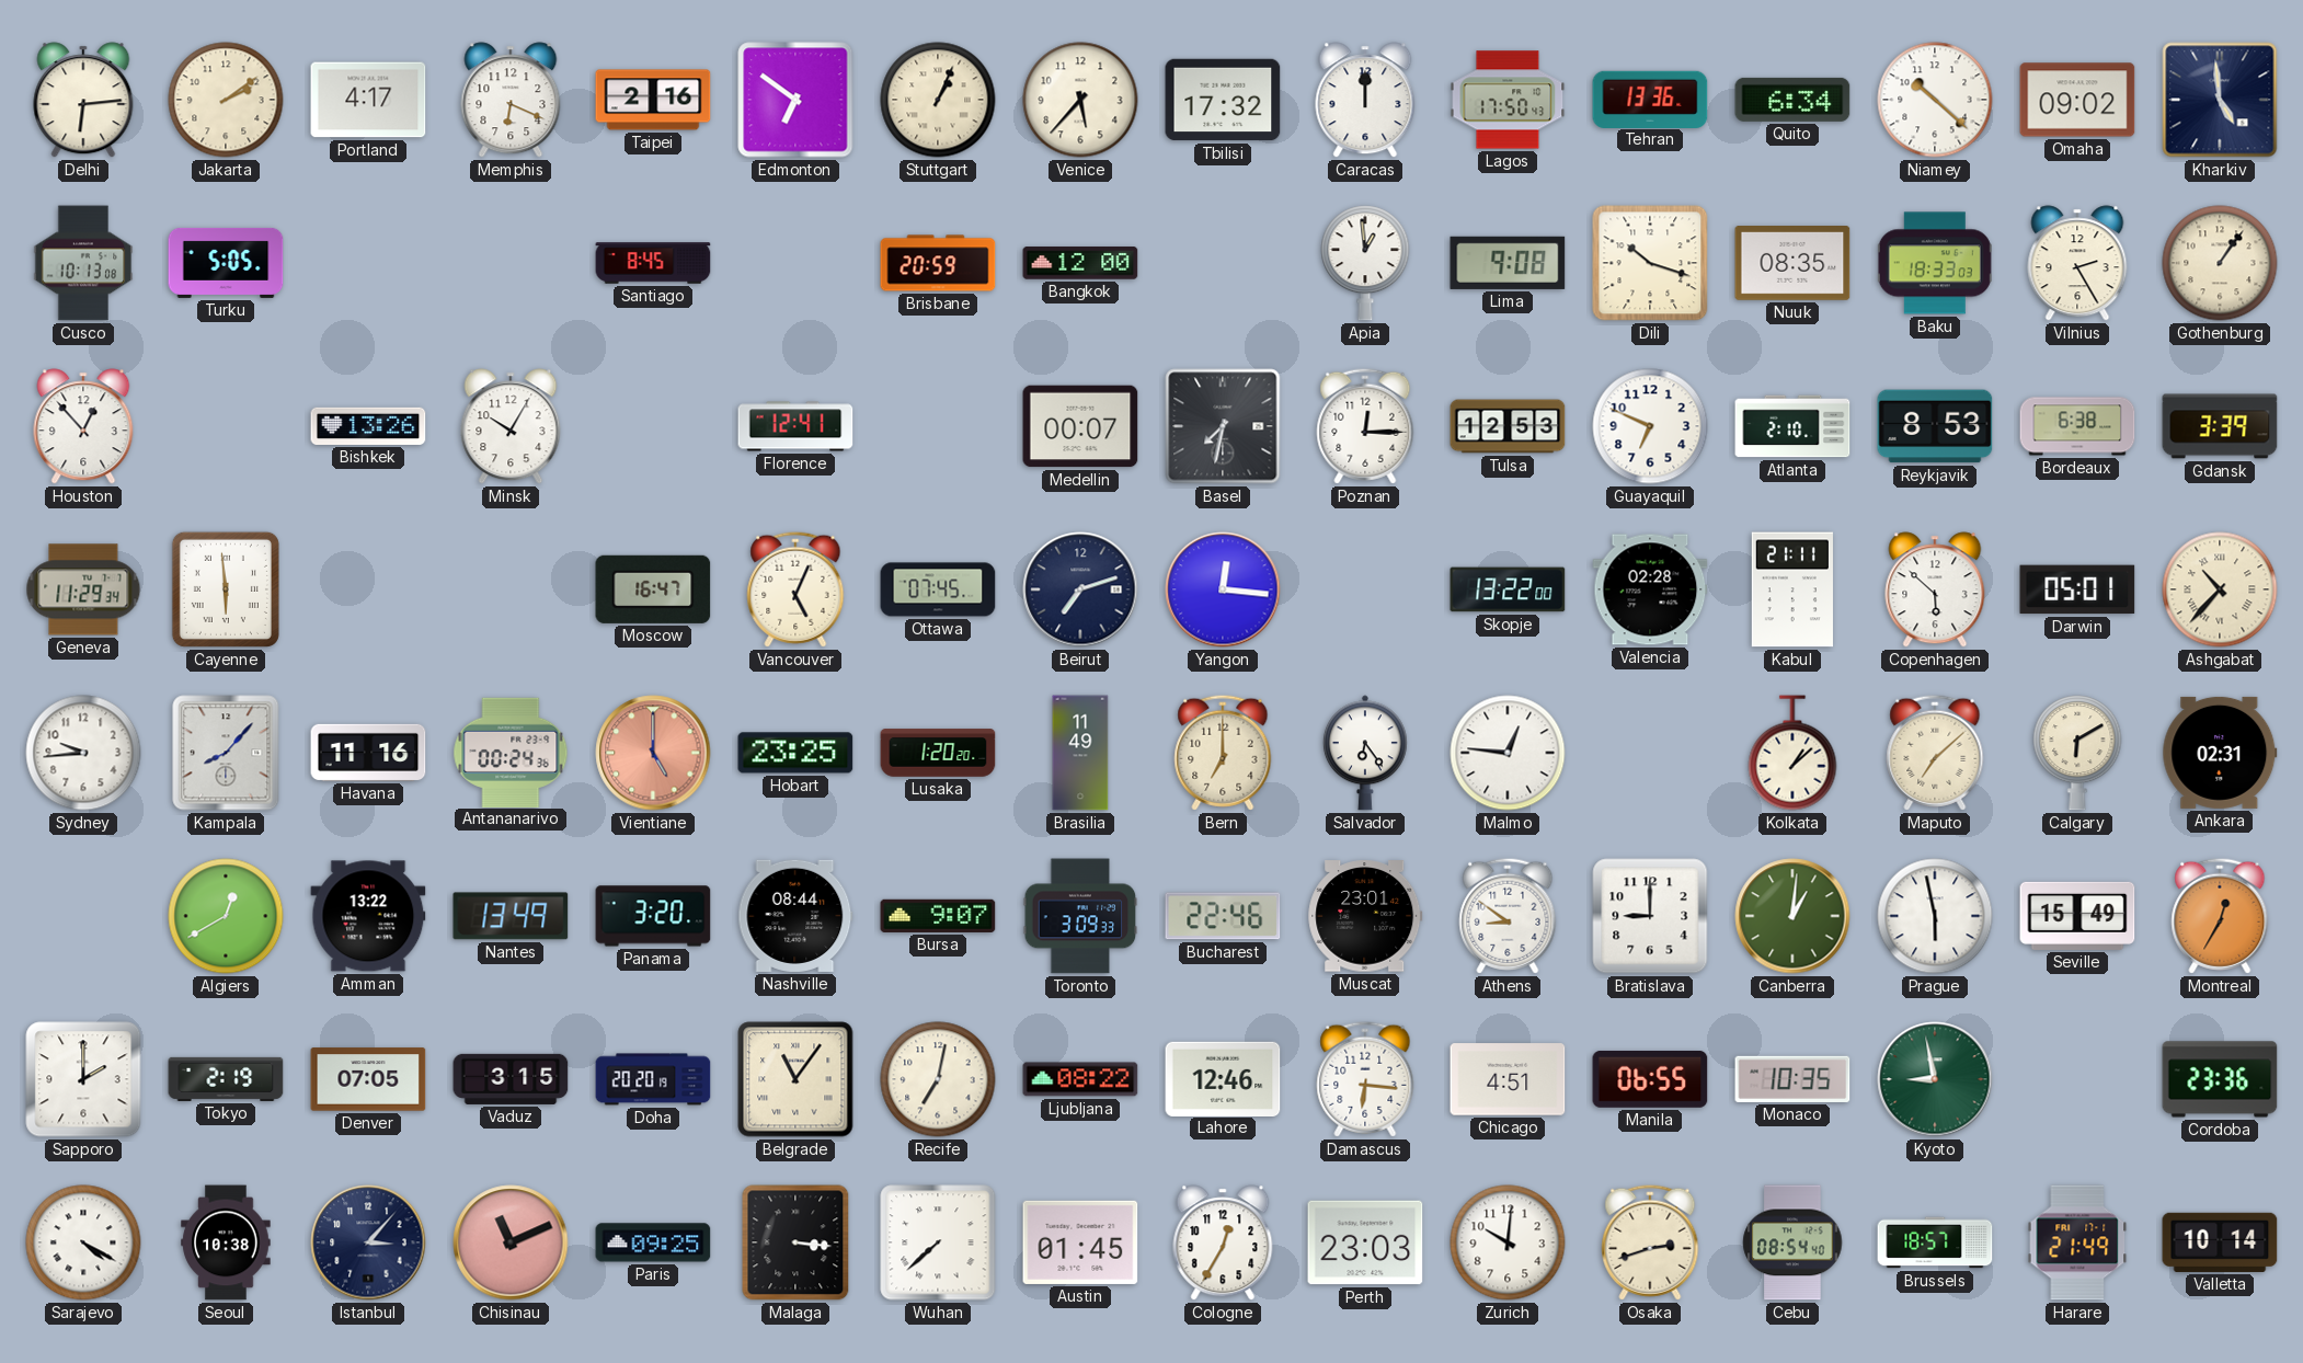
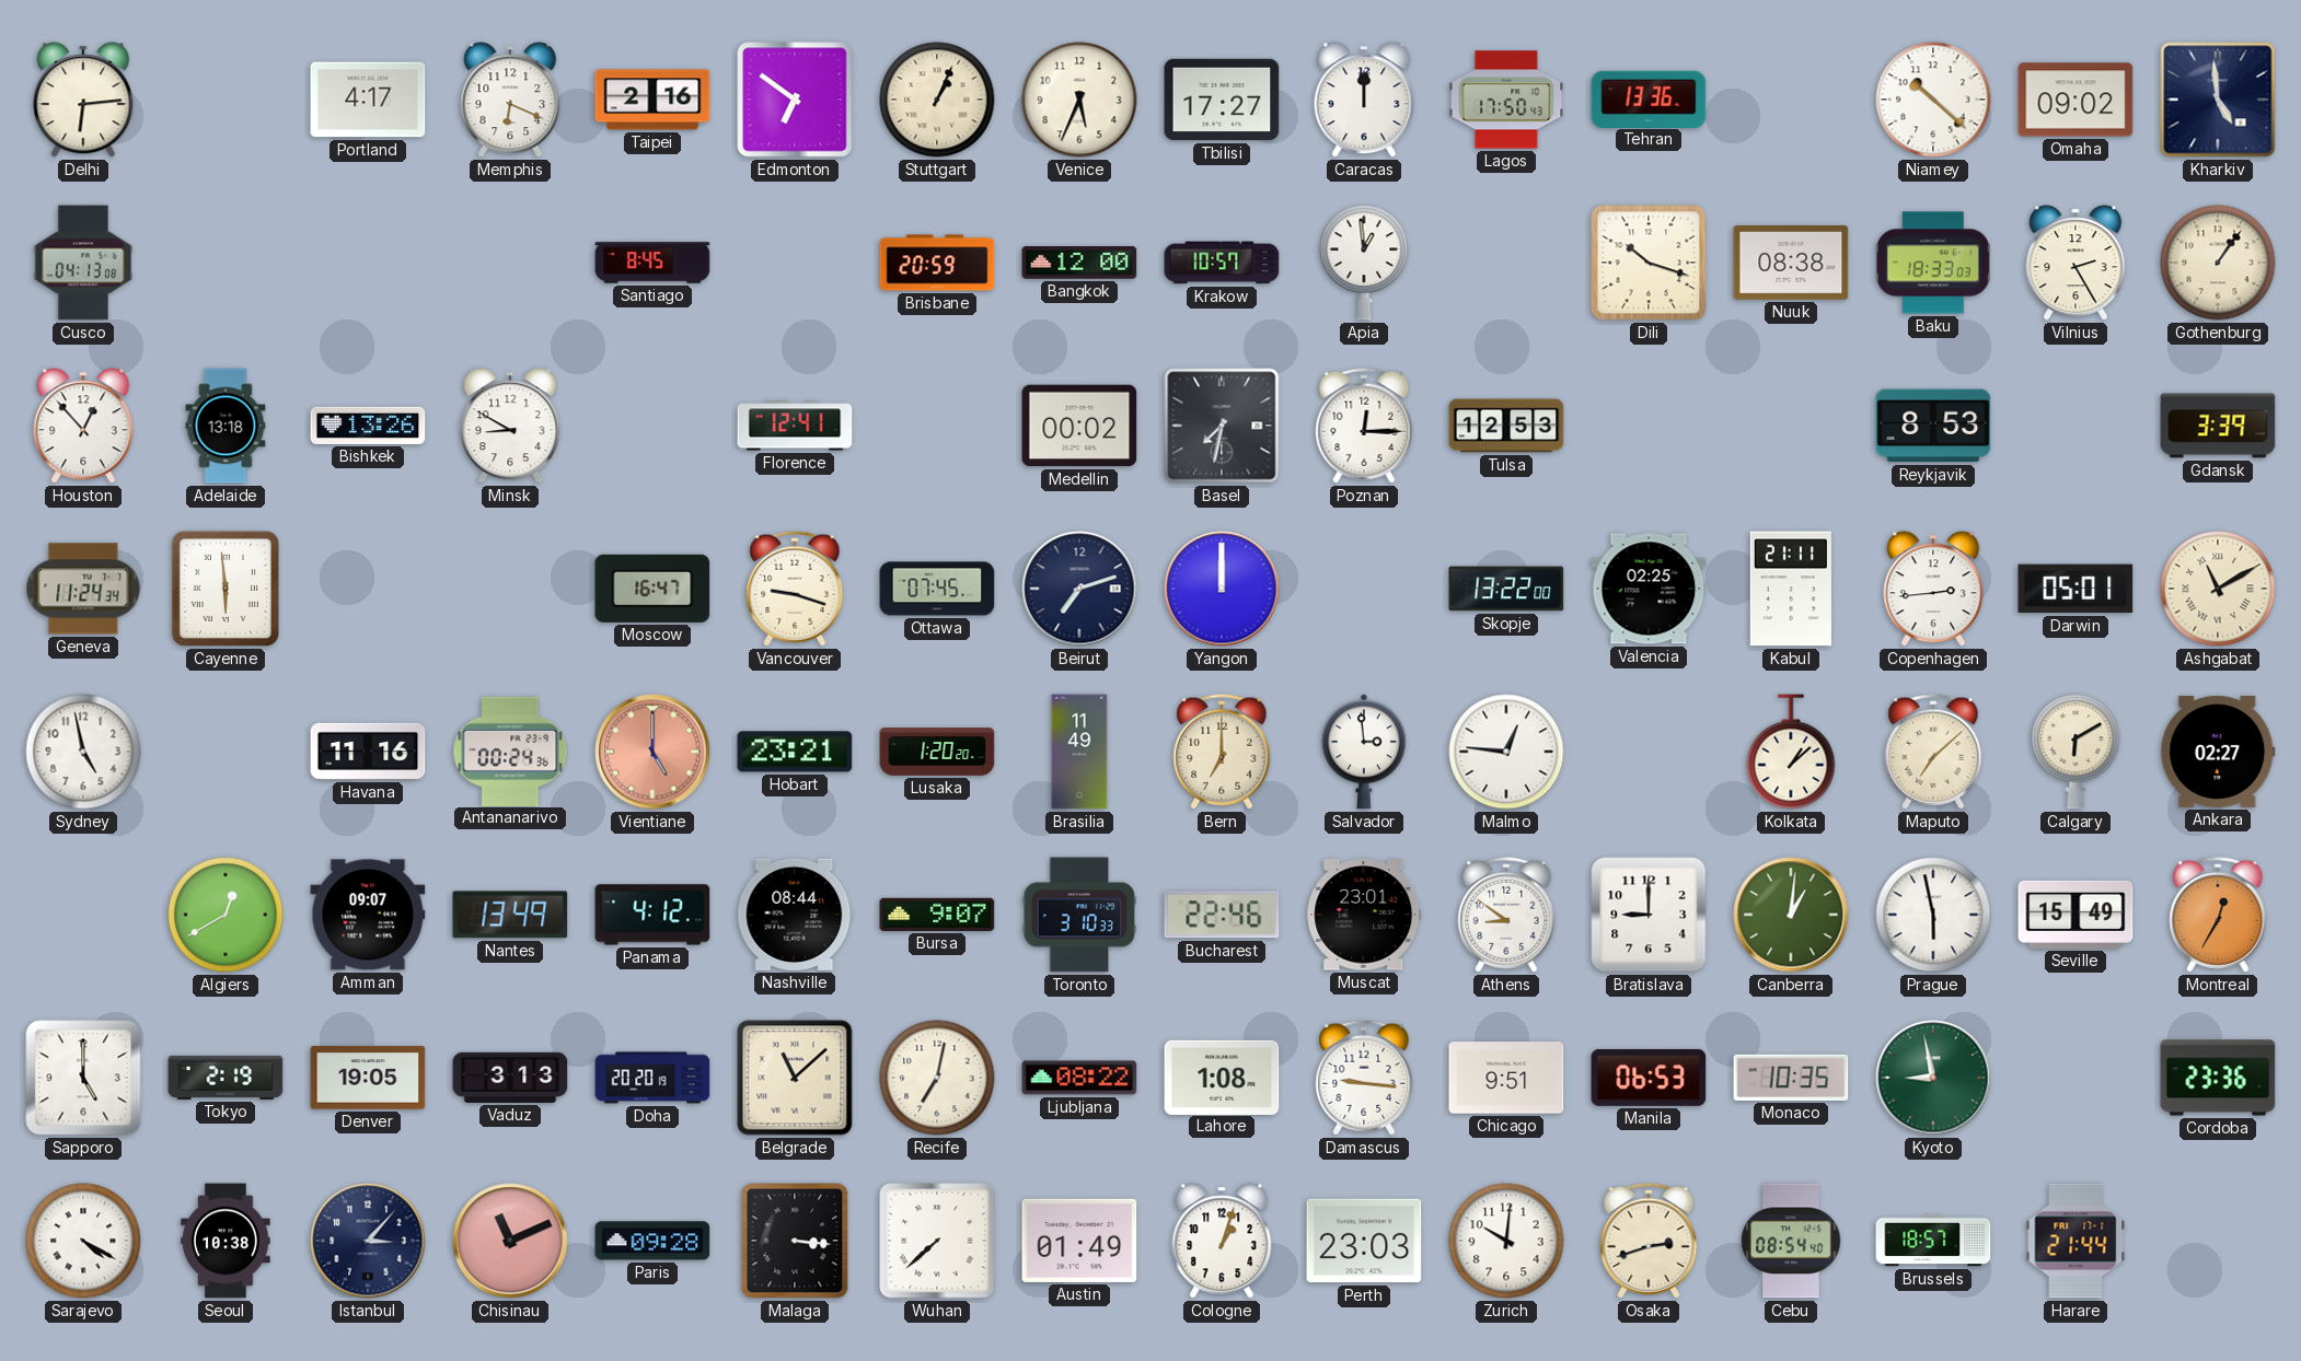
Jakarta: 2:09 -> none
Venice: 5:37 -> 5:34
Tbilisi: 17:32 -> 17:27
Quito: 6:34 -> none
Cusco: 10:13 -> 04:13
Turku: 5:05 -> none
Krakow: none -> 10:57
Lima: 9:08 -> none
Nuuk: 08:35 -> 08:38
Adelaide: none -> 13:18
Minsk: 10:05 -> 8:50
Medellin: 00:07 -> 00:02
Guayaquil: 6:49 -> none
Atlanta: 2:10 -> none
Bordeaux: 6:38 -> none
Geneva: 11:29 -> 11:24
Vancouver: 5:04 -> 9:18
Yangon: 12:16 -> 12:00
Valencia: 02:28 -> 02:25
Copenhagen: 5:52 -> 2:44
Ashgabat: 10:37 -> 11:10
Sydney: 9:44 -> 4:58
Kampala: 8:07 -> none
Hobart: 23:25 -> 23:21
Salvador: 6:24 -> 2:59
Ankara: 02:31 -> 02:27
Amman: 13:22 -> 09:07
Panama: 3:20 -> 4:12
Toronto: 3:09 -> 3:10
Sapporo: 2:00 -> 5:00
Denver: 07:05 -> 19:05
Vaduz: 3:15 -> 3:13
Belgrade: 11:06 -> 11:08
Lahore: 12:46 -> 1:08
Damascus: 6:16 -> 9:16
Chicago: 4:51 -> 9:51
Manila: 06:55 -> 06:53
Paris: 09:25 -> 09:28
Austin: 01:45 -> 01:49
Cologne: 12:35 -> 1:03
Harare: 21:49 -> 21:44
Valletta: 10:14 -> none
